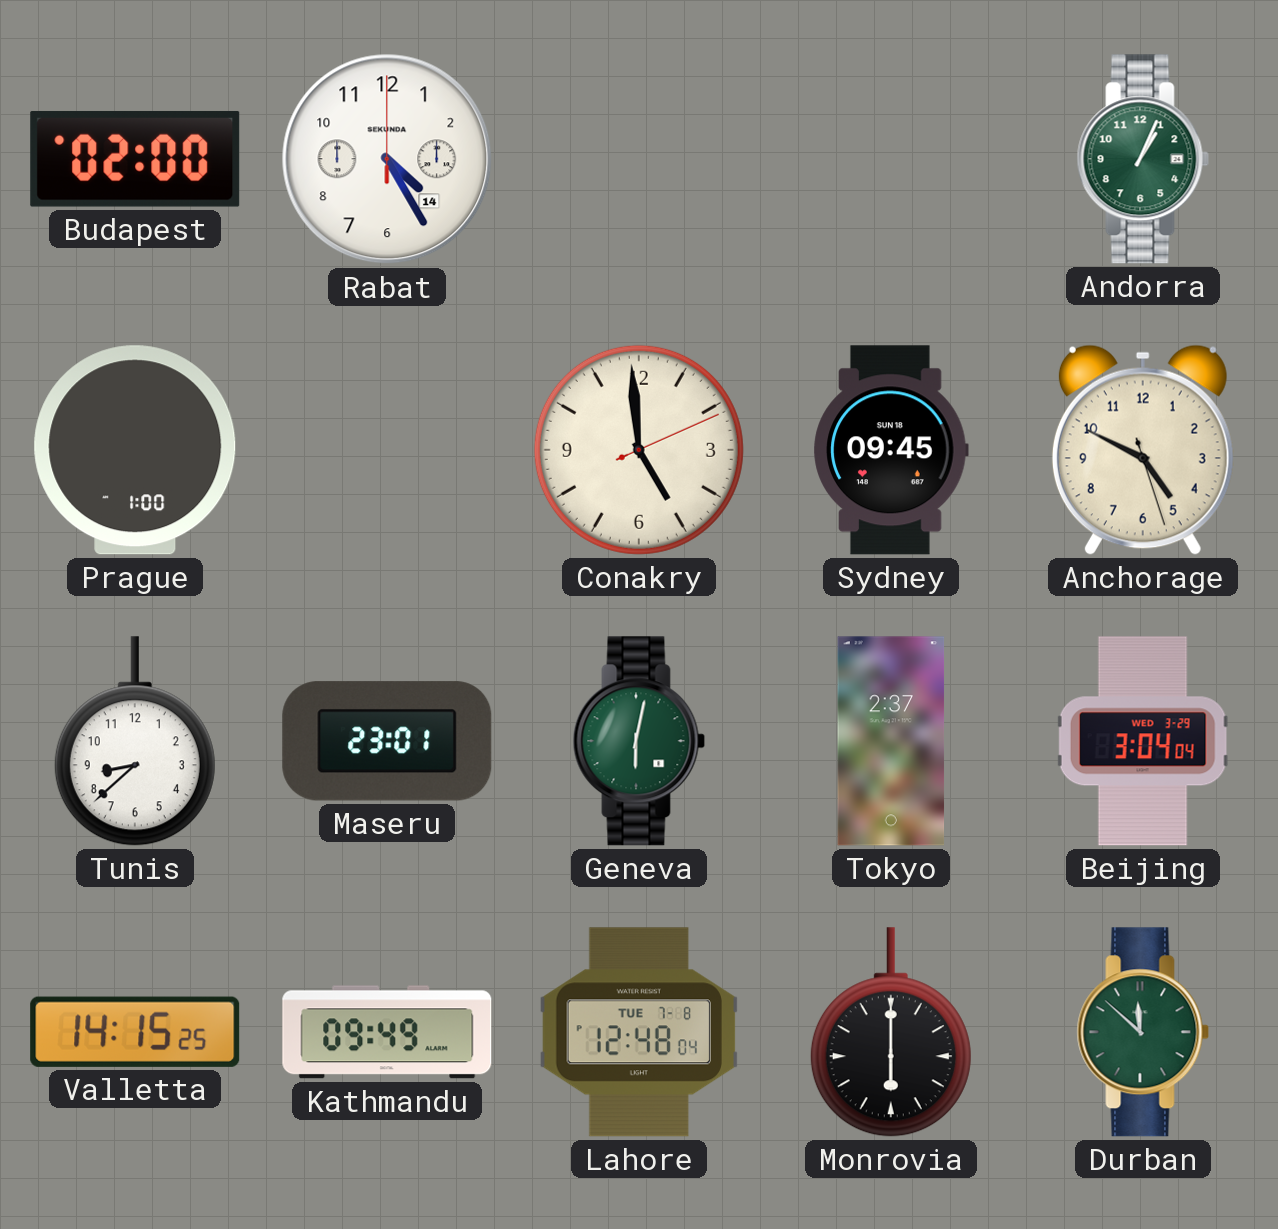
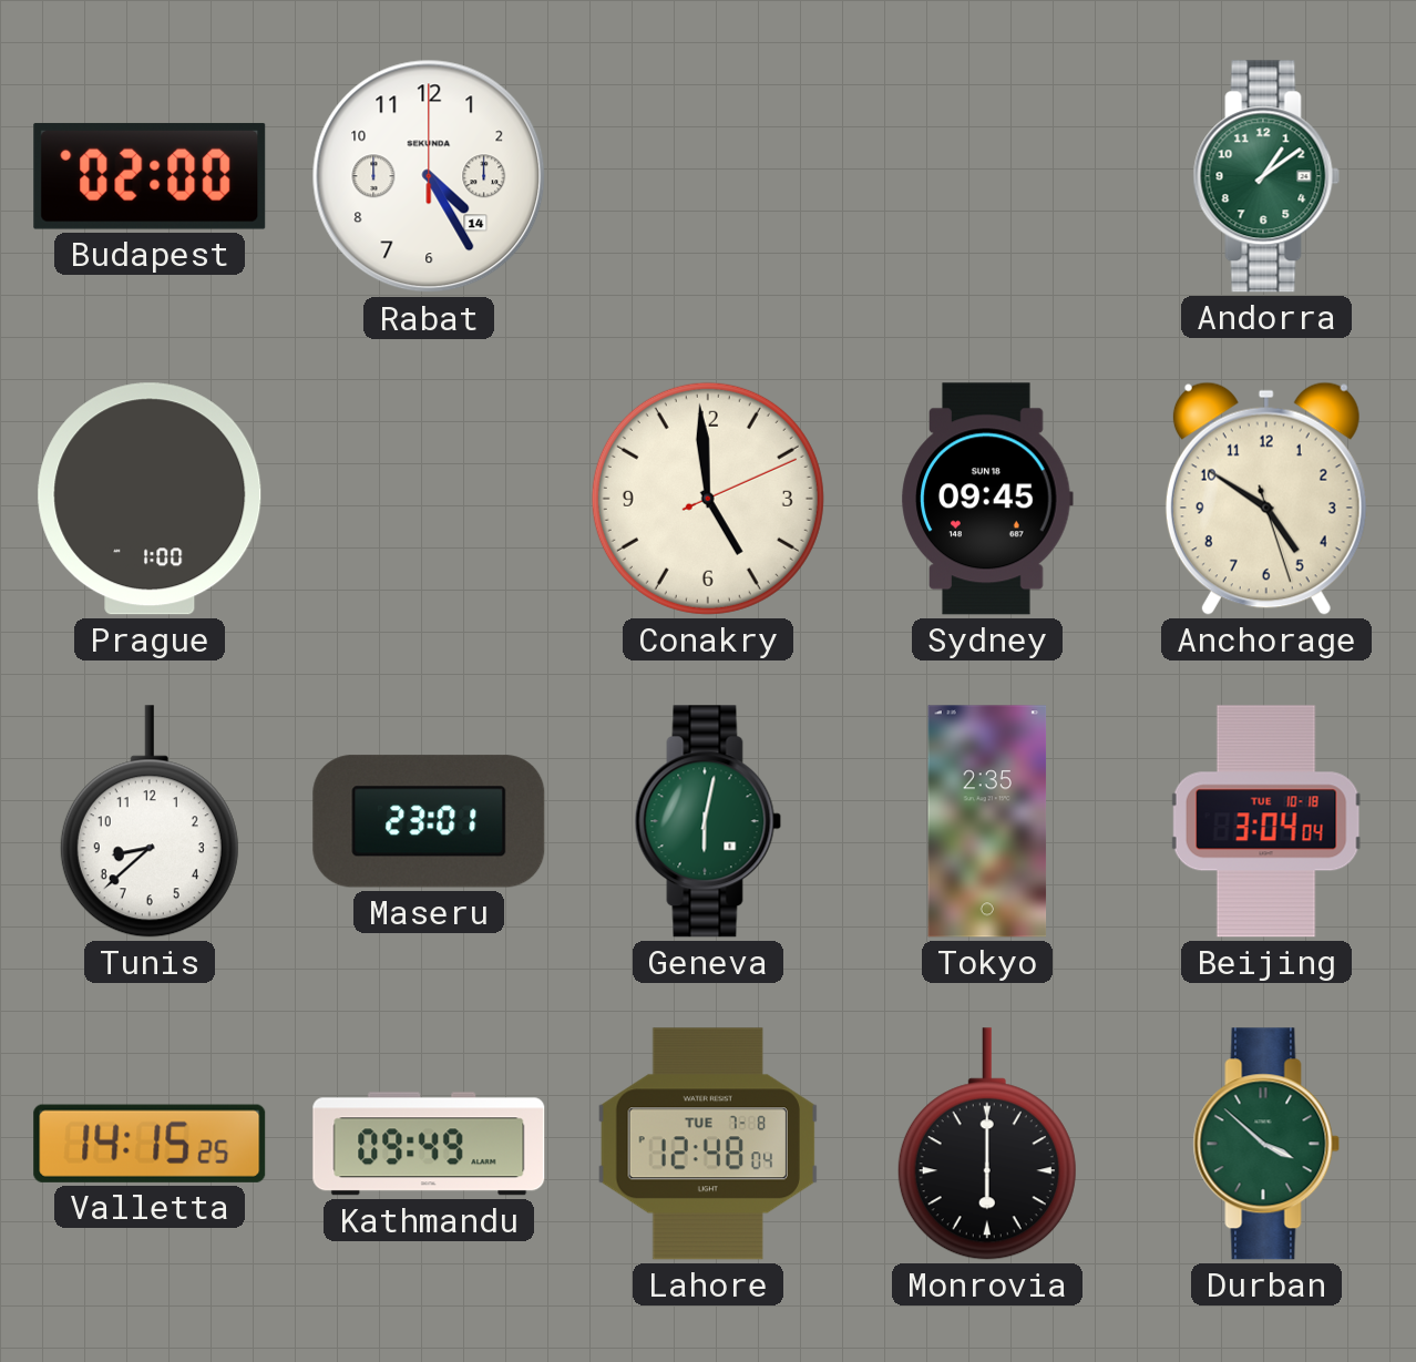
Andorra: 1:04 -> 1:09
Anchorage: 4:49 -> 4:50
Tokyo: 2:37 -> 2:35
Beijing date: WED 3-29 -> TUE 10-18
Durban: 11:52 -> 3:52
